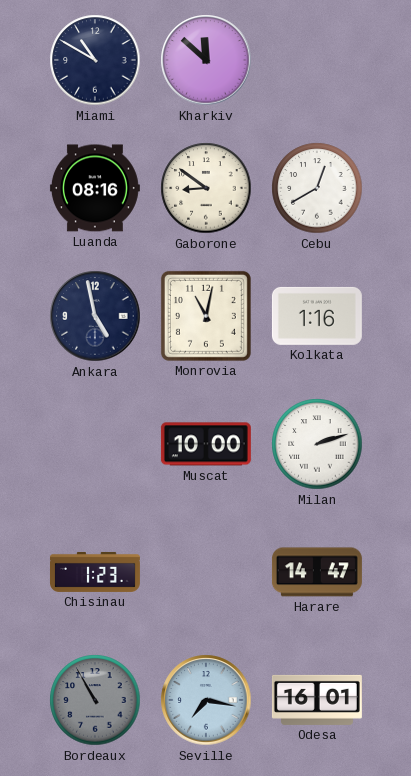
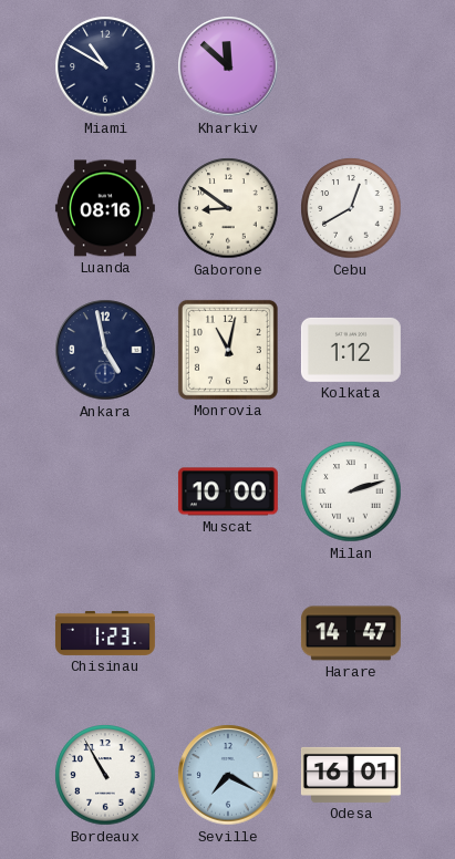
Kolkata: 1:16 -> 1:12
Bordeaux dial: grey -> white
Seville: 7:17 -> 7:20
